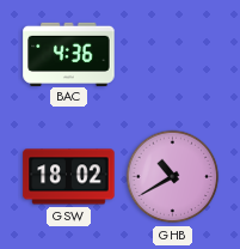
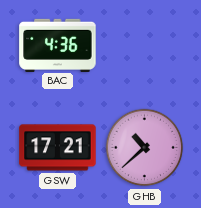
GSW: 18:02 -> 17:21
GHB: 10:40 -> 10:38
